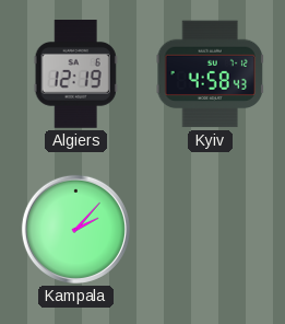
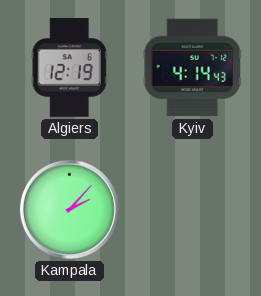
Kyiv: 4:58 -> 4:14
